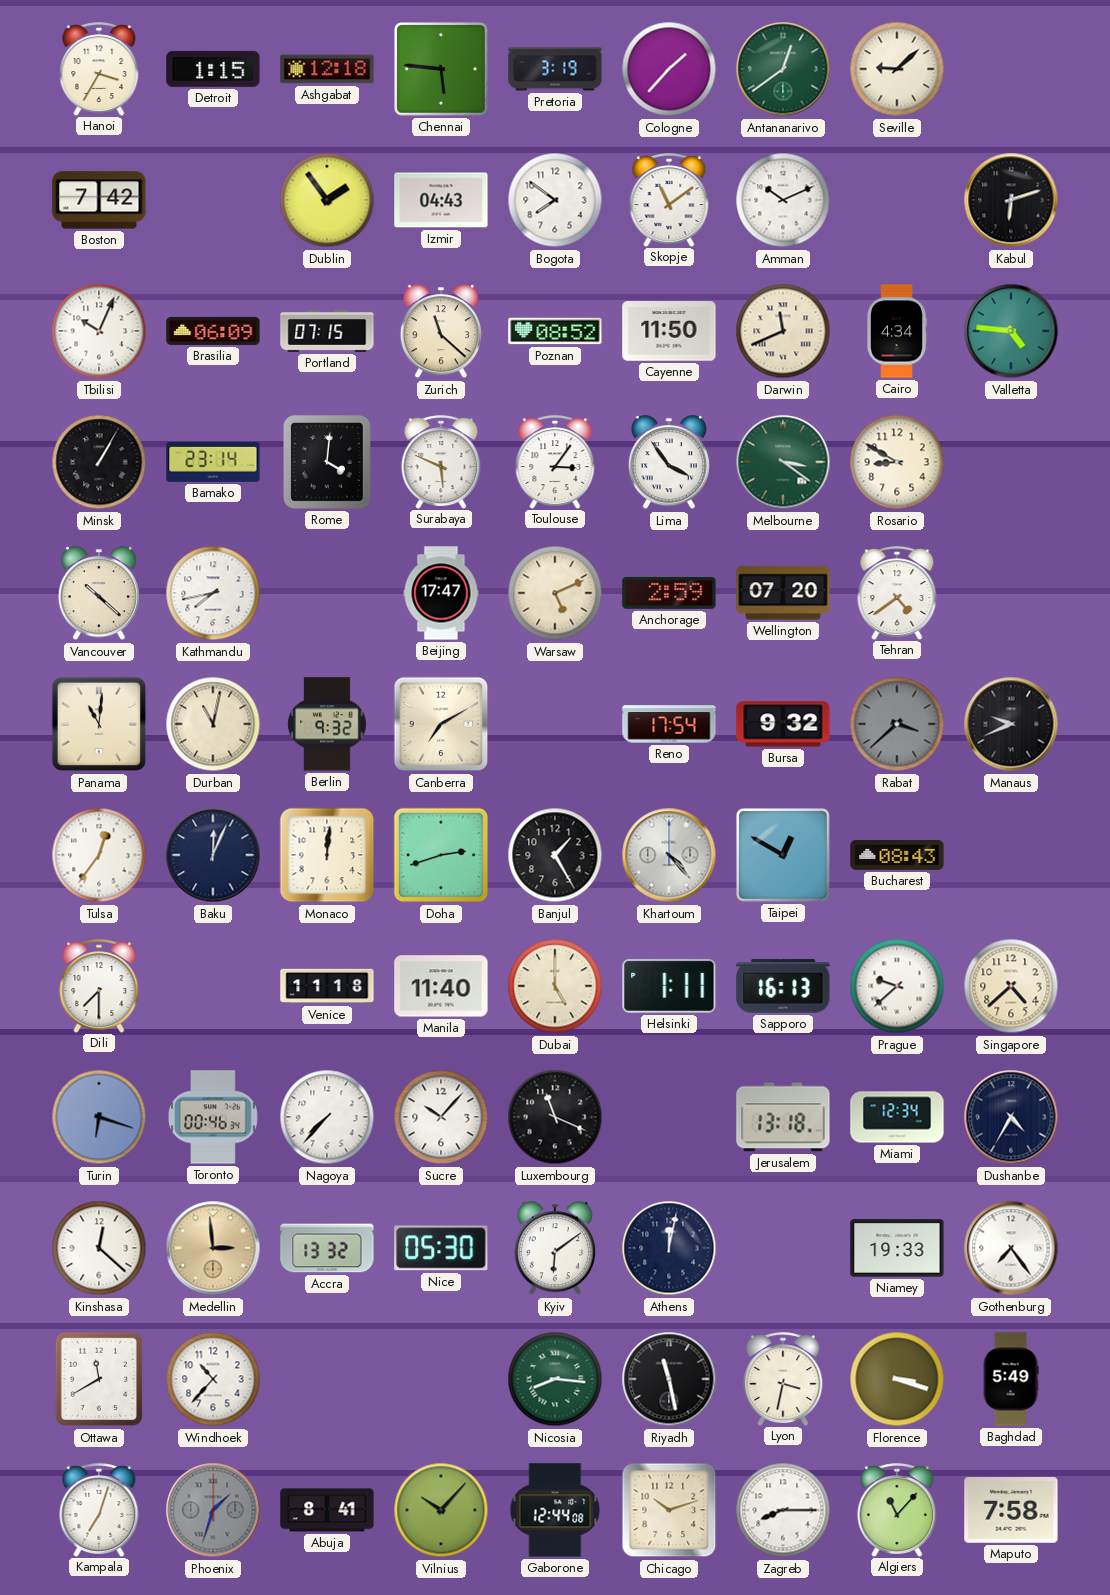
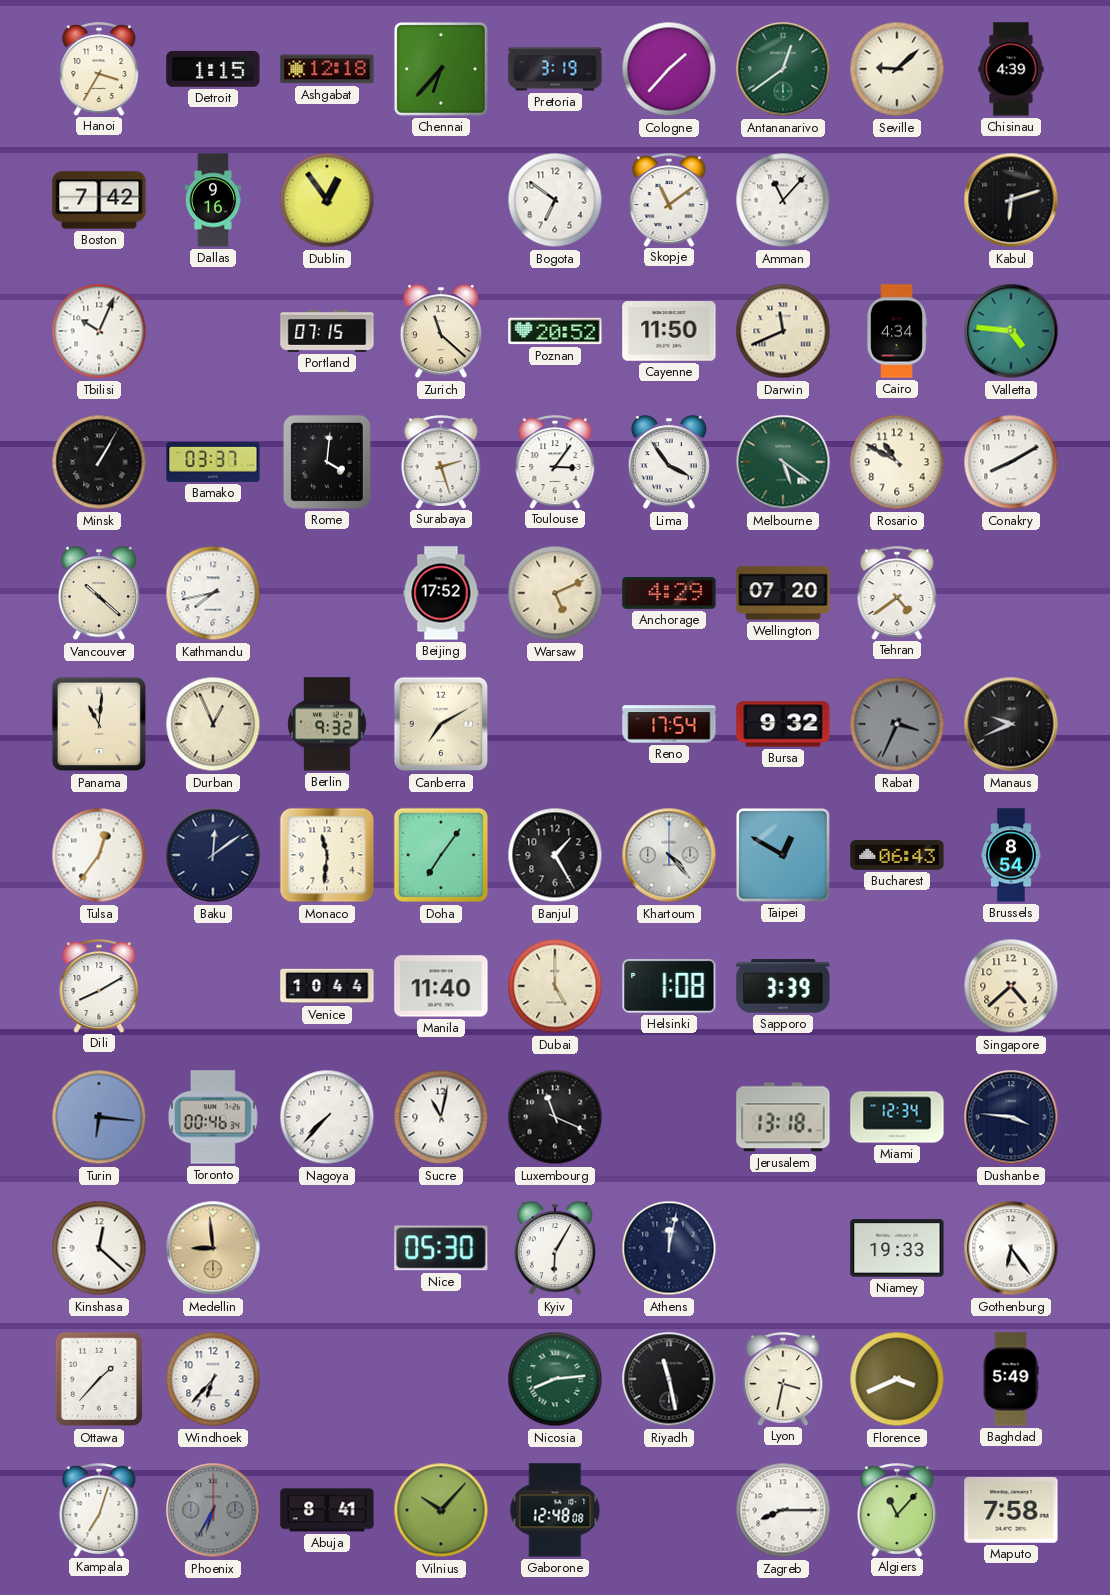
Chennai: 5:46 -> 6:37
Chisinau: none -> 4:39
Dallas: none -> 9:16
Dublin: 1:54 -> 12:54
Izmir: 04:43 -> none
Bogota: 7:51 -> 6:51
Amman: 10:11 -> 11:07
Brasilia: 06:09 -> none
Poznan: 08:52 -> 20:52
Bamako: 23:14 -> 03:37
Surabaya: 5:49 -> 2:27
Melbourne: 3:21 -> 5:21
Rosario: 8:50 -> 10:50
Conakry: none -> 8:10
Beijing: 17:47 -> 17:52
Anchorage: 2:59 -> 4:29
Durban: 11:02 -> 12:56
Rabat: 3:38 -> 3:34
Baku: 12:04 -> 12:09
Monaco: 12:01 -> 11:31
Doha: 2:42 -> 7:06
Bucharest: 08:43 -> 06:43
Brussels: none -> 8:54
Dili: 7:30 -> 8:10
Venice: 11:18 -> 10:44
Helsinki: 1:11 -> 1:08
Sapporo: 16:13 -> 3:39
Prague: 9:38 -> none
Turin: 6:18 -> 6:16
Sucre: 10:07 -> 11:02
Dushanbe: 4:35 -> 3:46
Medellin: 2:59 -> 8:59
Accra: 13:32 -> none
Kyiv: 6:09 -> 6:05
Gothenburg: 7:24 -> 6:24
Ottawa: 11:40 -> 1:37
Windhoek: 10:37 -> 6:37
Nicosia: 8:16 -> 8:14
Florence: 3:18 -> 3:41
Phoenix: 1:33 -> 6:35
Gaborone: 12:44 -> 12:48
Chicago: 10:12 -> none
